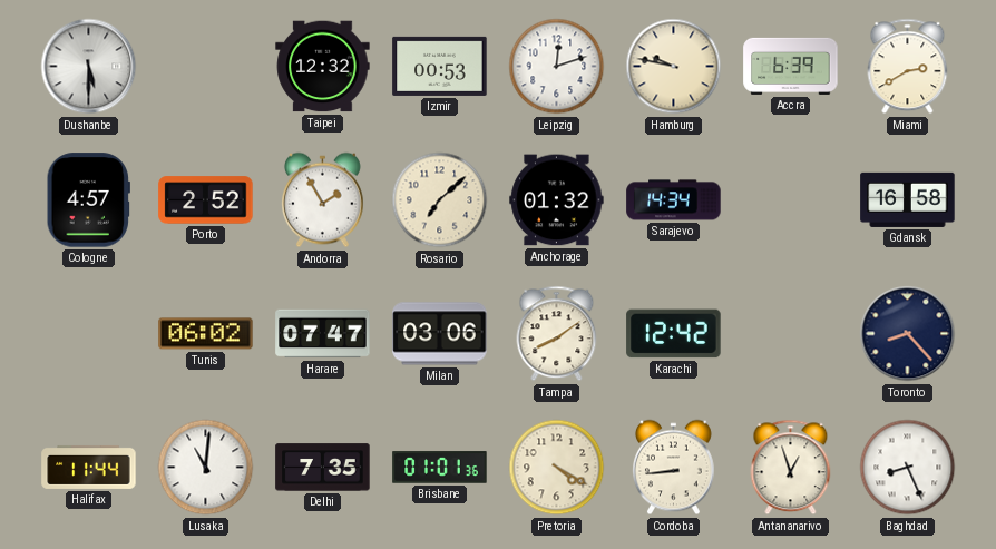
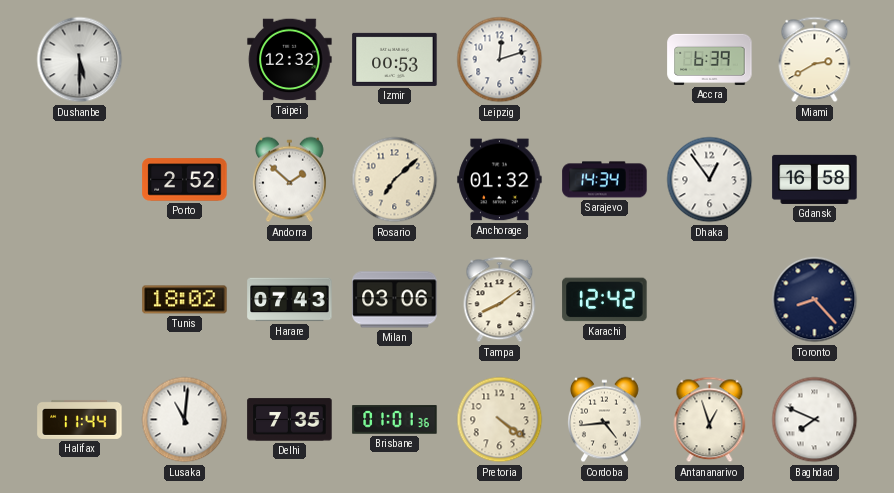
Hamburg: 9:47 -> none
Cologne: 4:57 -> none
Andorra: 1:55 -> 1:52
Dhaka: none -> 12:54
Tunis: 06:02 -> 18:02
Harare: 07:47 -> 07:43
Pretoria: 4:20 -> 4:21
Cordoba: 8:44 -> 4:44
Baghdad: 8:26 -> 7:49
